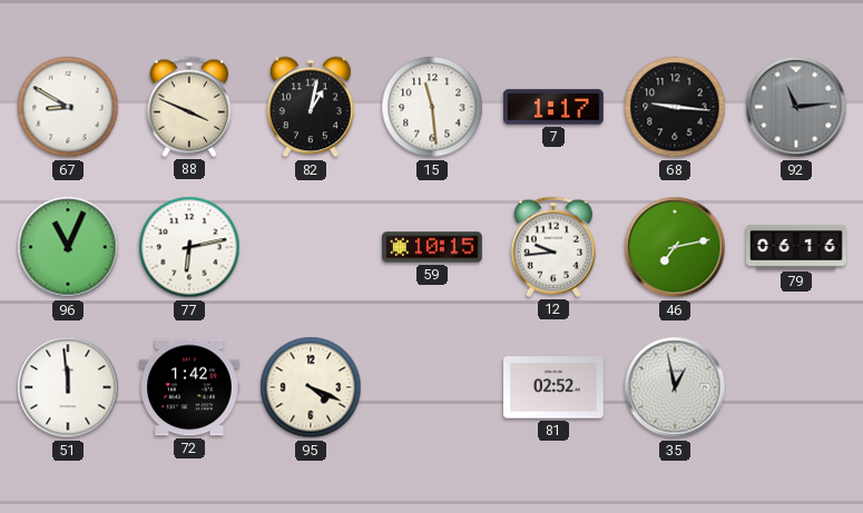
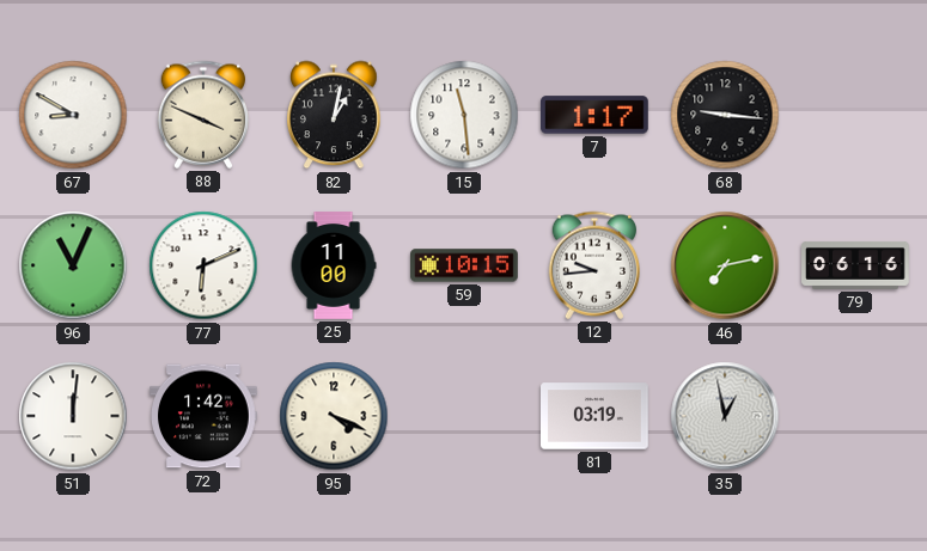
92: 11:14 -> none
77: 6:13 -> 6:11
25: none -> 11:00
51: 11:59 -> 12:01
81: 02:52 -> 03:19
